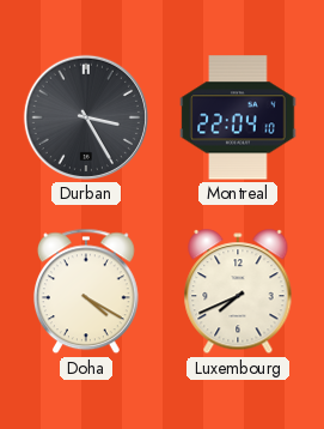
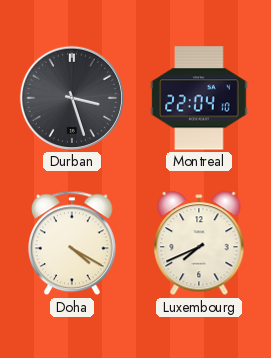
Durban: 3:25 -> 3:27
